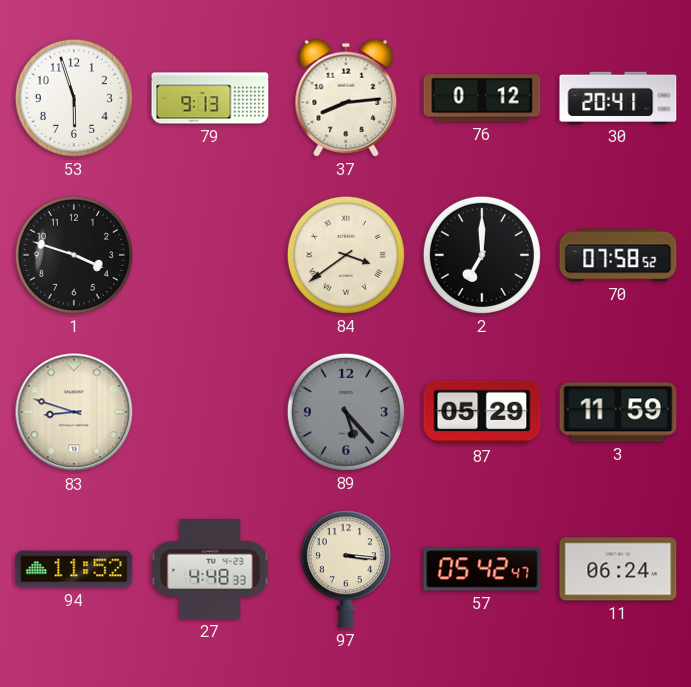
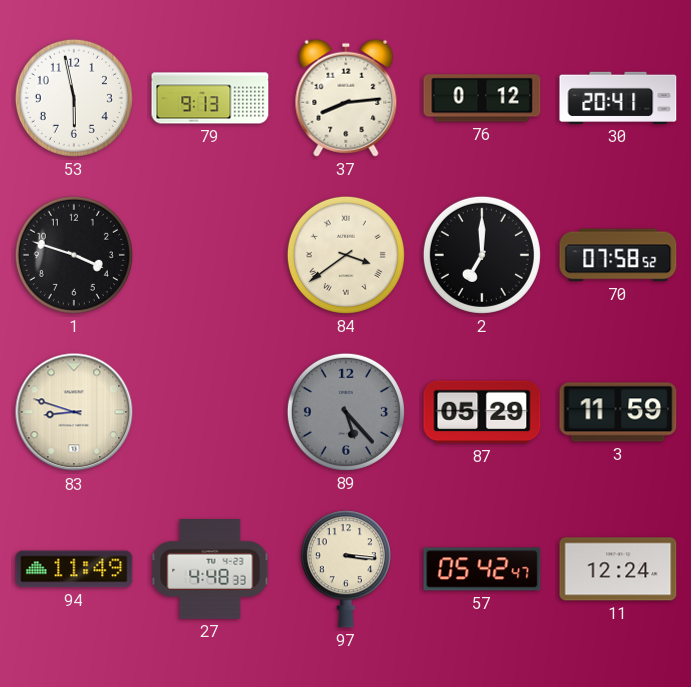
53: 5:57 -> 5:58
94: 11:52 -> 11:49
11: 06:24 -> 12:24
